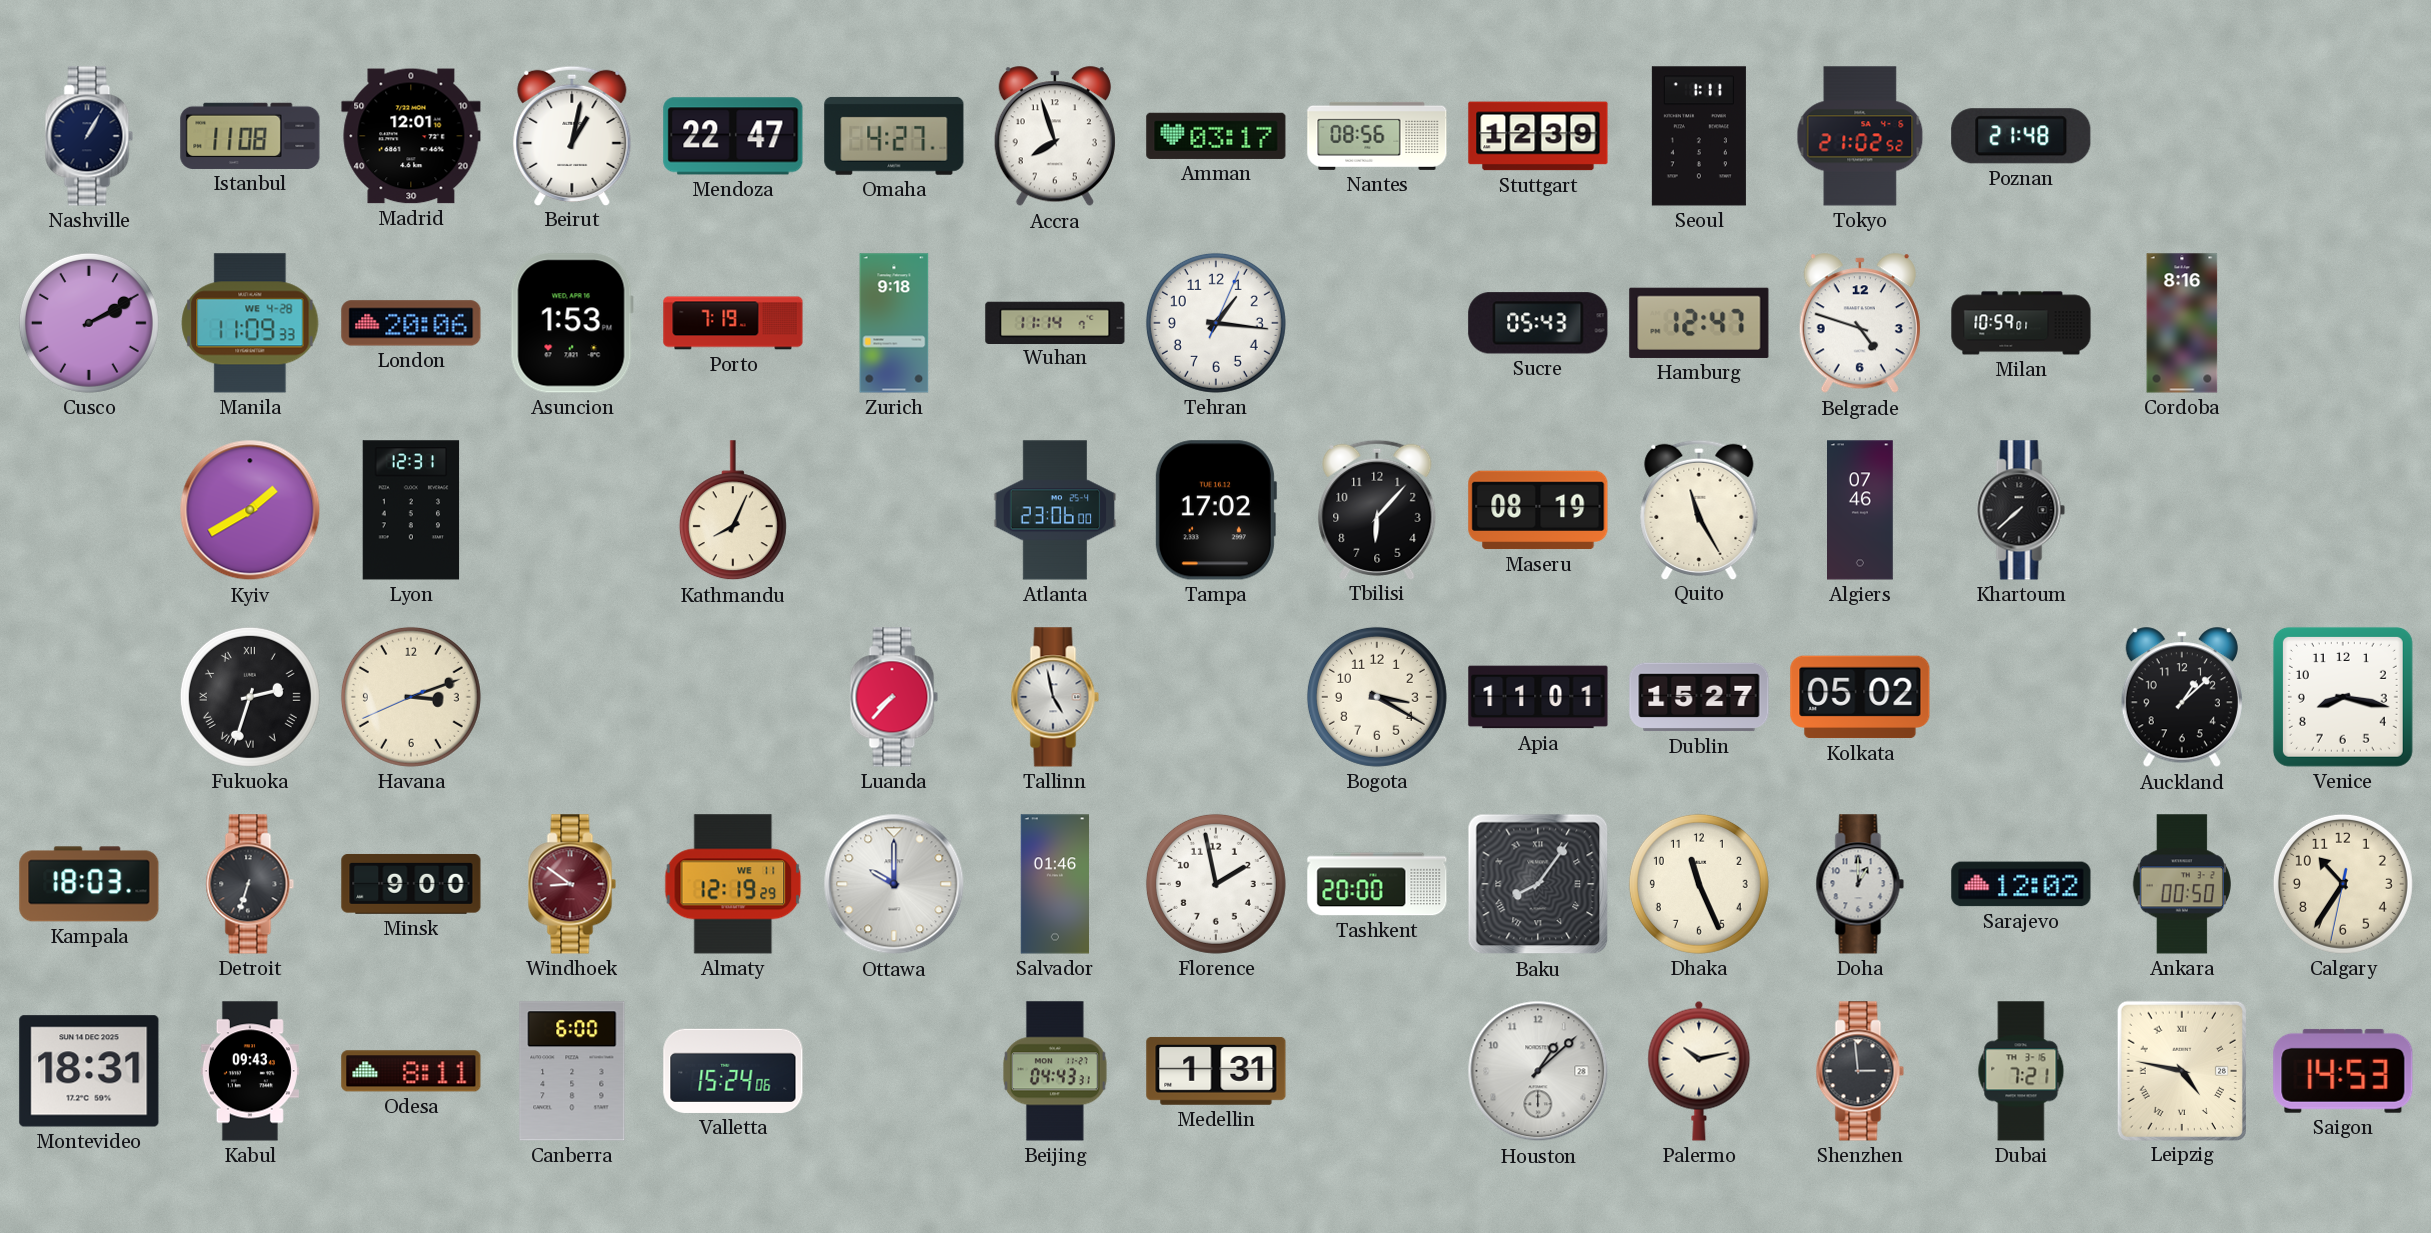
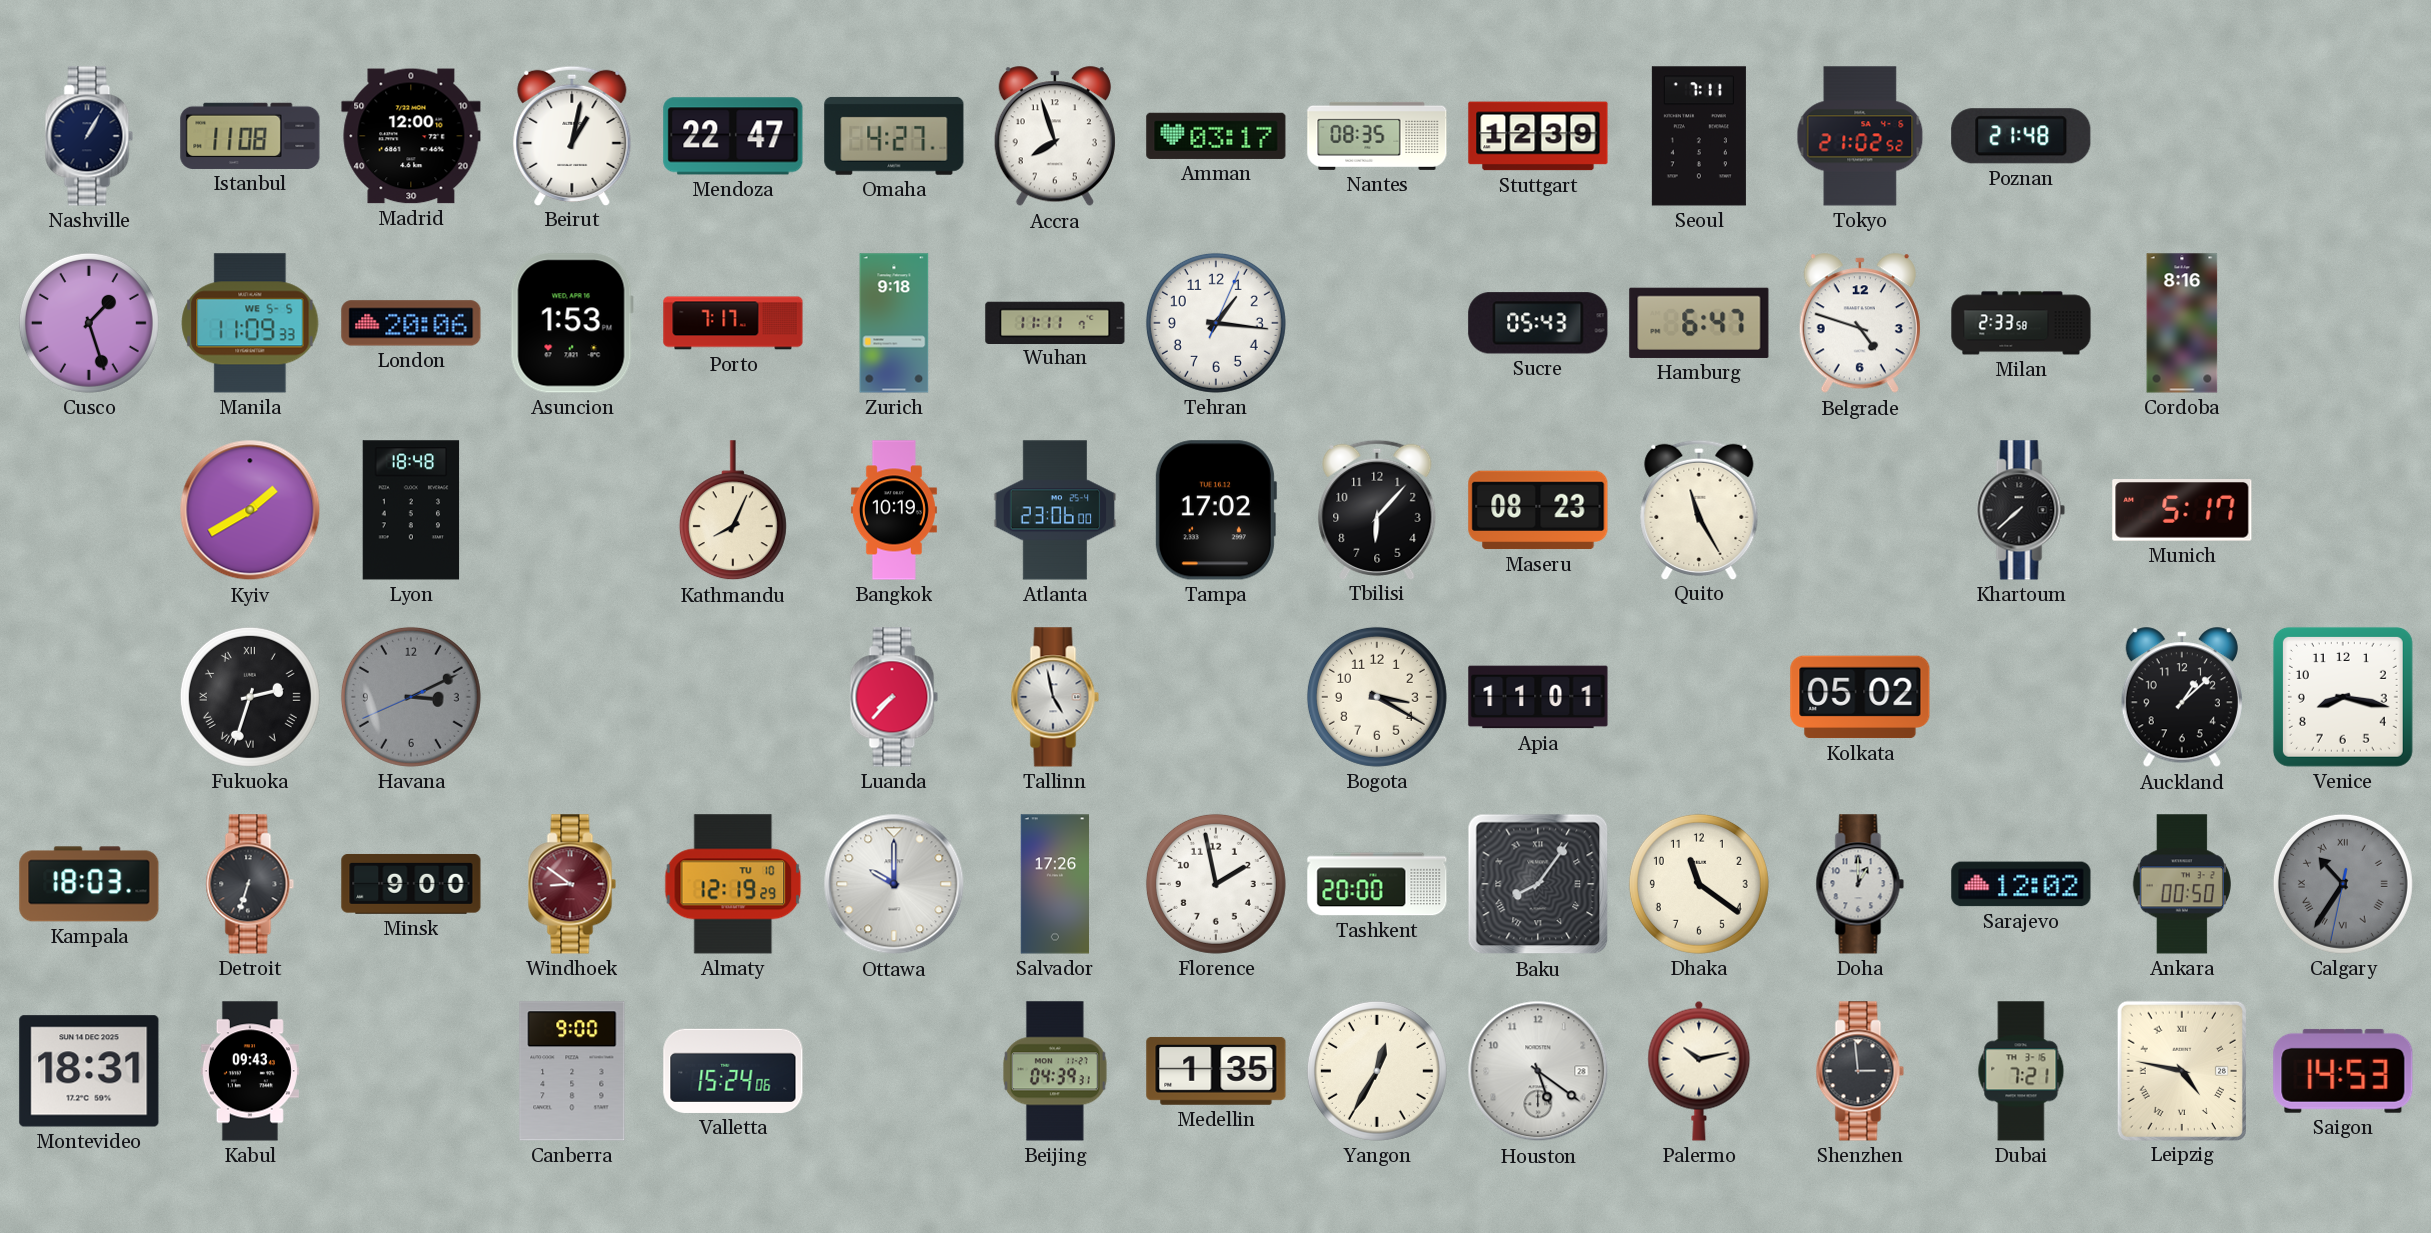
Madrid: 12:01 -> 12:00
Nantes: 08:56 -> 08:35
Seoul: 1:11 -> 7:11
Cusco: 2:10 -> 1:27
Manila date: WE 4-28 -> WE 5-5
Porto: 7:19 -> 7:17
Wuhan: 11:14 -> 11:11
Hamburg: 12:47 -> 6:47
Milan: 10:59 -> 2:33
Lyon: 12:31 -> 18:48
Bangkok: none -> 10:19
Maseru: 08:19 -> 08:23
Algiers: 07:46 -> none
Munich: none -> 5:17
Havana: 3:11 -> 3:10
Havana dial: cream -> grey
Dublin: 15:27 -> none
Almaty date: WE 11 -> TU 10
Salvador: 01:46 -> 17:26
Dhaka: 11:26 -> 11:21
Calgary dial: cream -> grey
Calgary numerals: Arabic -> Roman
Odesa: 8:11 -> none
Canberra: 6:00 -> 9:00
Beijing: 04:43 -> 04:39
Medellin: 1:31 -> 1:35
Yangon: none -> 12:35
Houston: 1:08 -> 5:21
